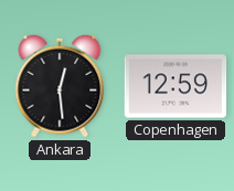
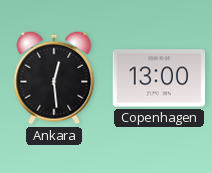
Copenhagen: 12:59 -> 13:00
